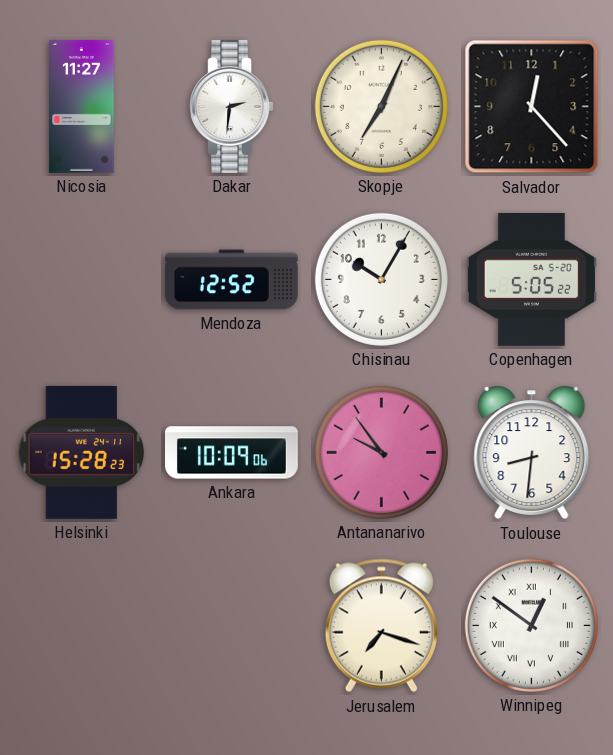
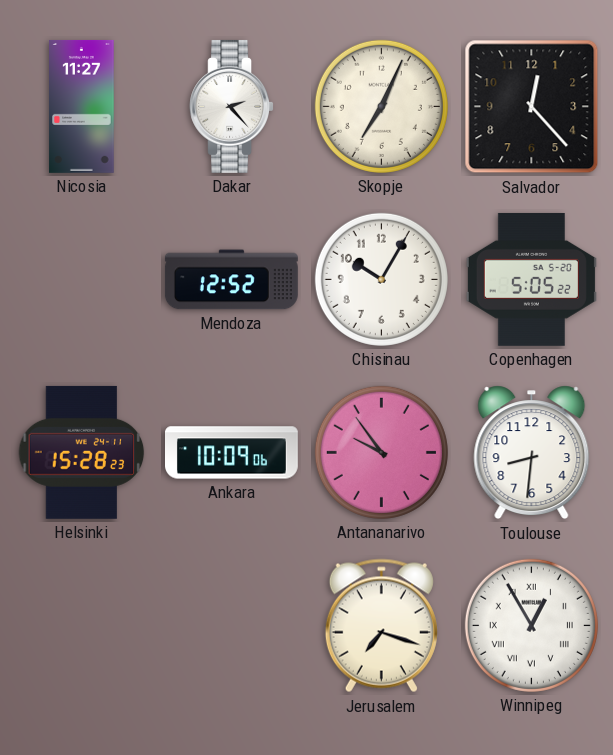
Dakar: 2:31 -> 2:23
Winnipeg: 12:51 -> 12:55
